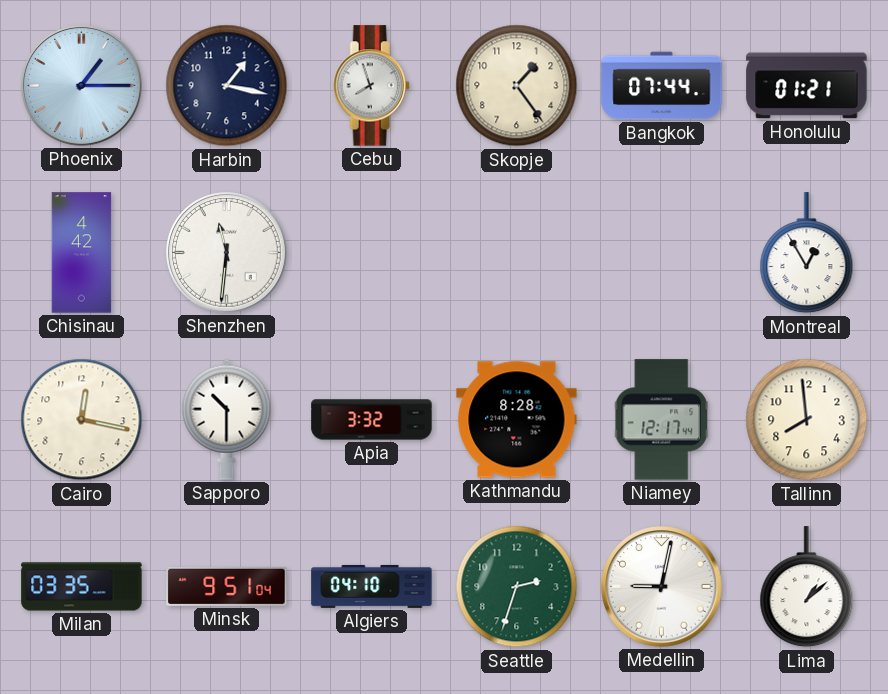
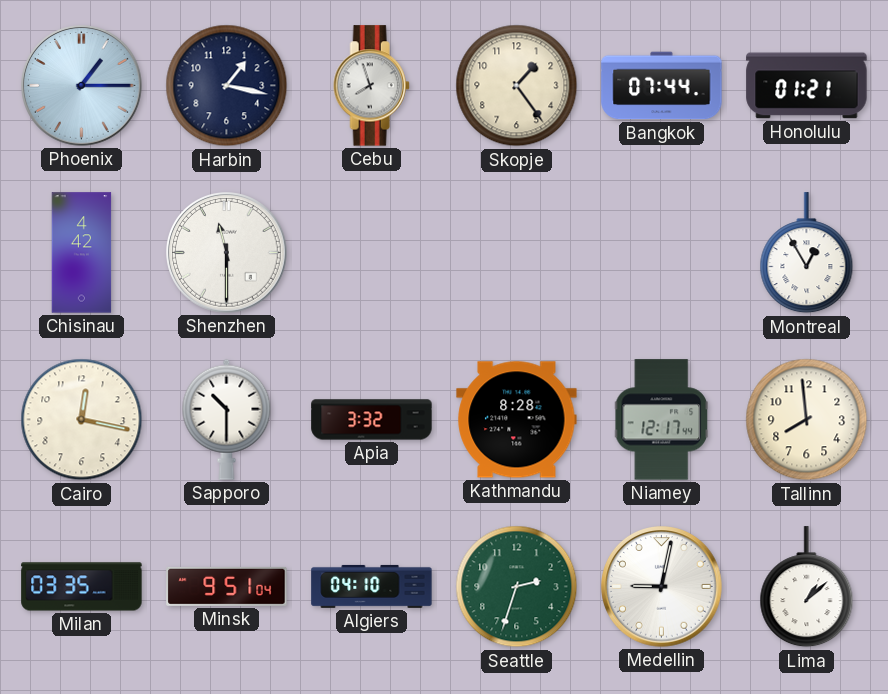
Shenzhen: 11:31 -> 11:30
